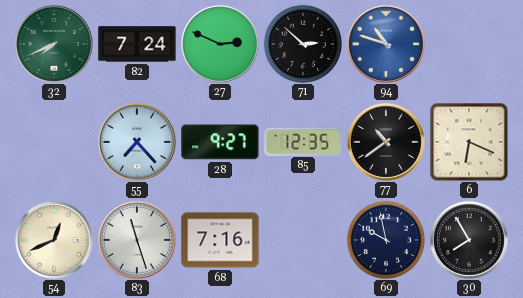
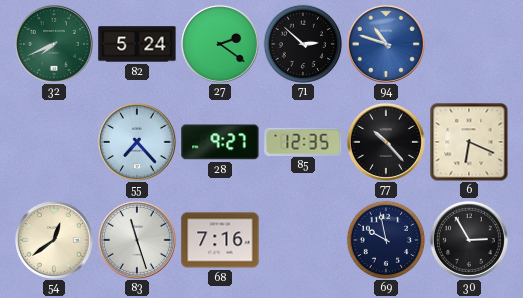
82: 7:24 -> 5:24
27: 2:49 -> 2:21
77: 10:39 -> 10:23
54: 12:41 -> 12:39
30: 7:55 -> 2:55
